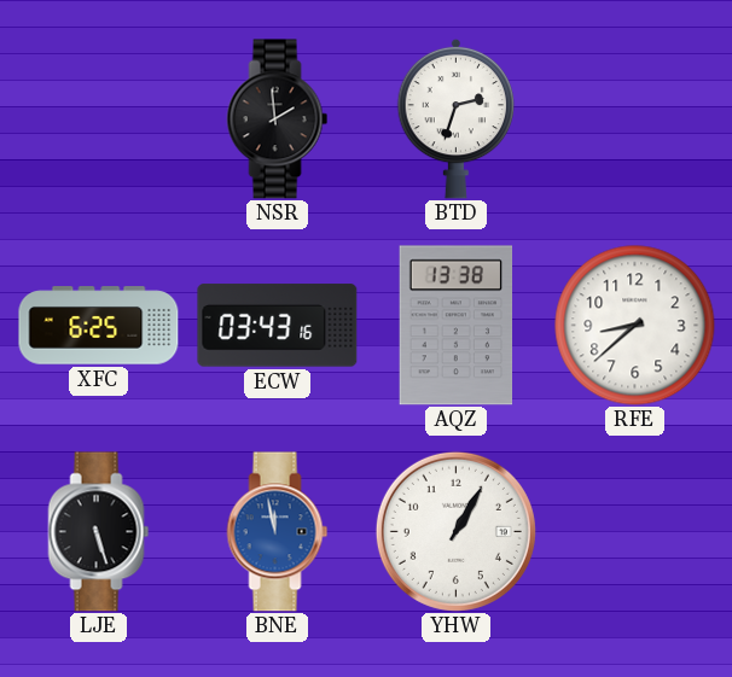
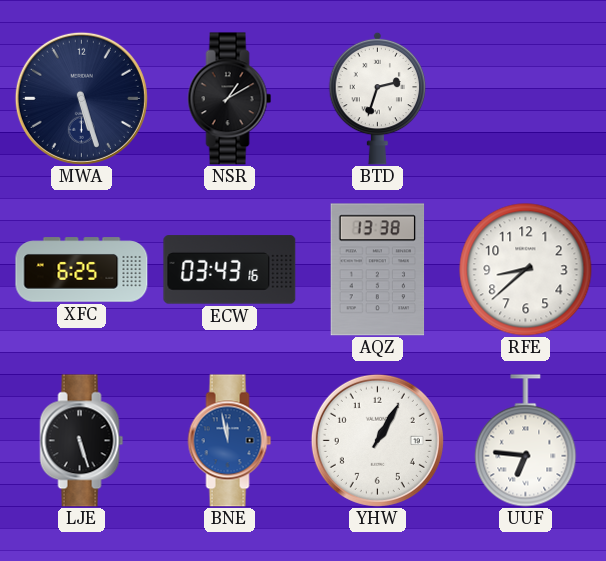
MWA: none -> 5:27
NSR: 1:59 -> 1:10
UUF: none -> 6:46
